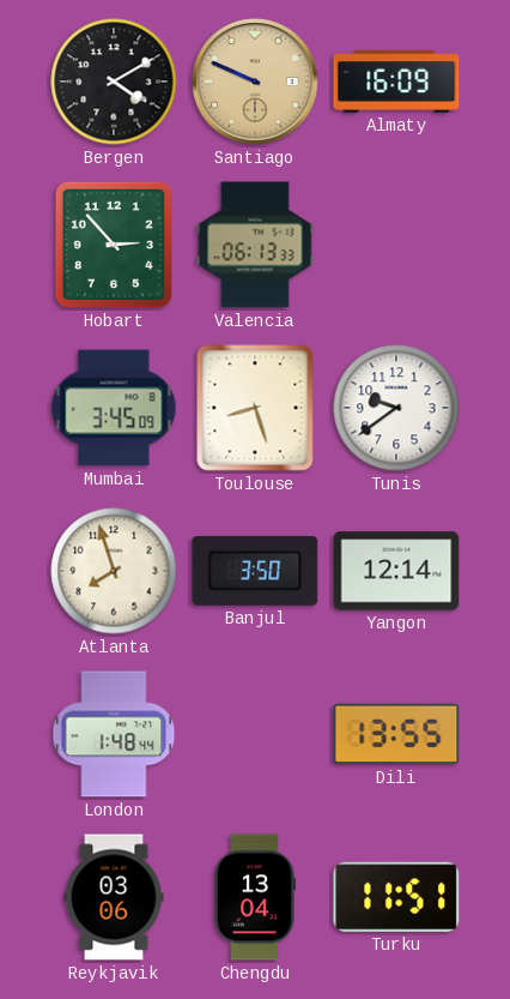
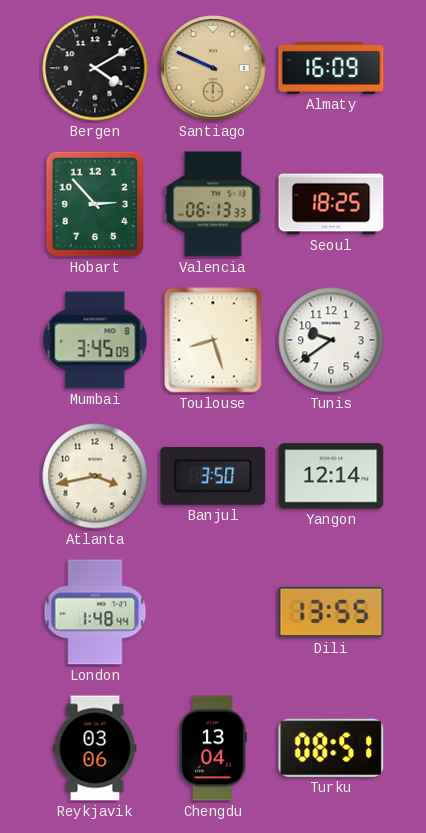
Seoul: none -> 18:25
Atlanta: 7:57 -> 3:43
Turku: 11:51 -> 08:51
